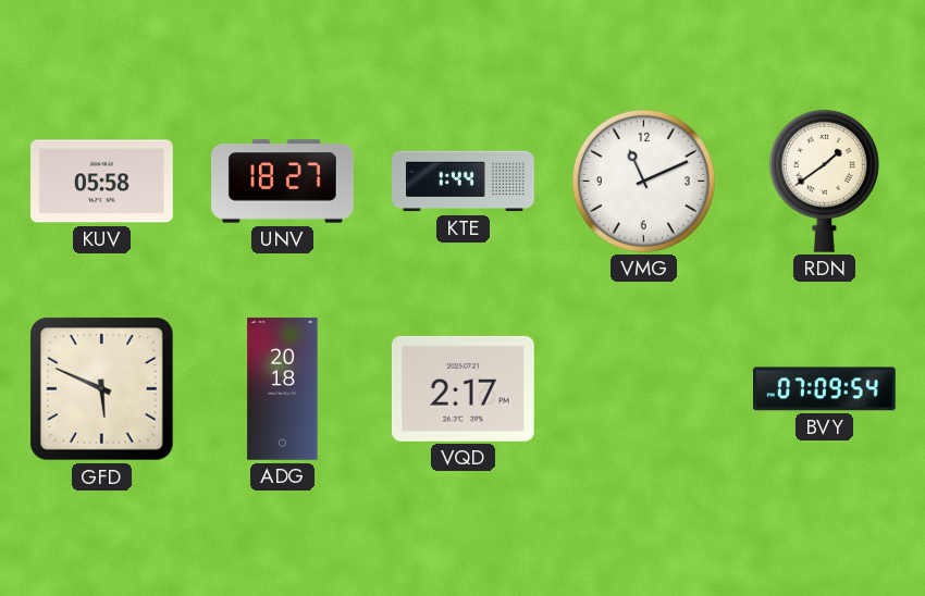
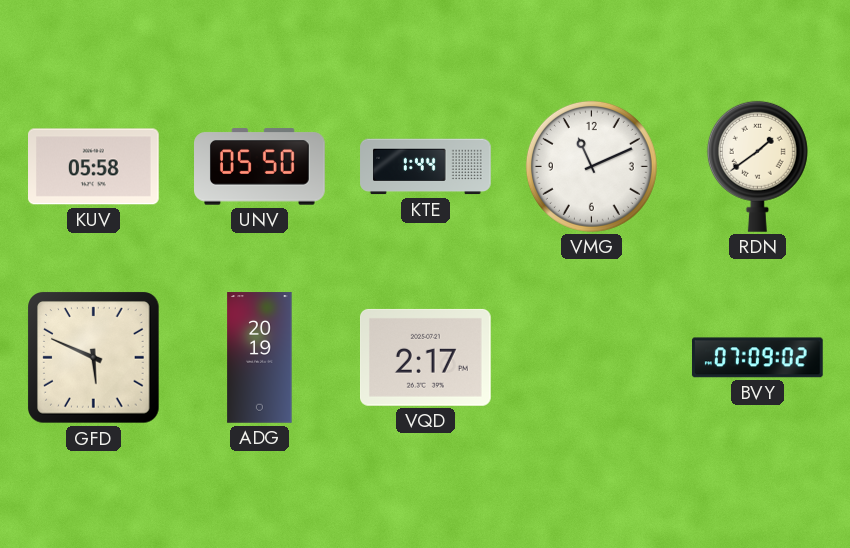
UNV: 18:27 -> 05:50
ADG: 20:18 -> 20:19
BVY: 07:09:54 -> 07:09:02
